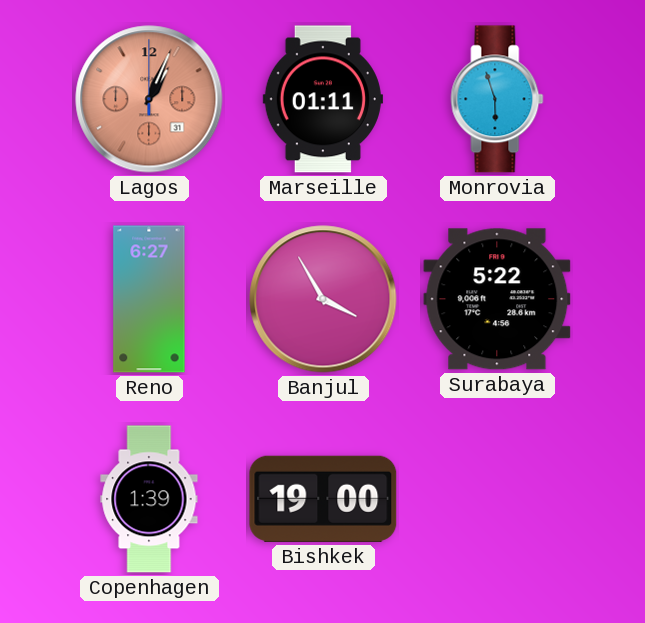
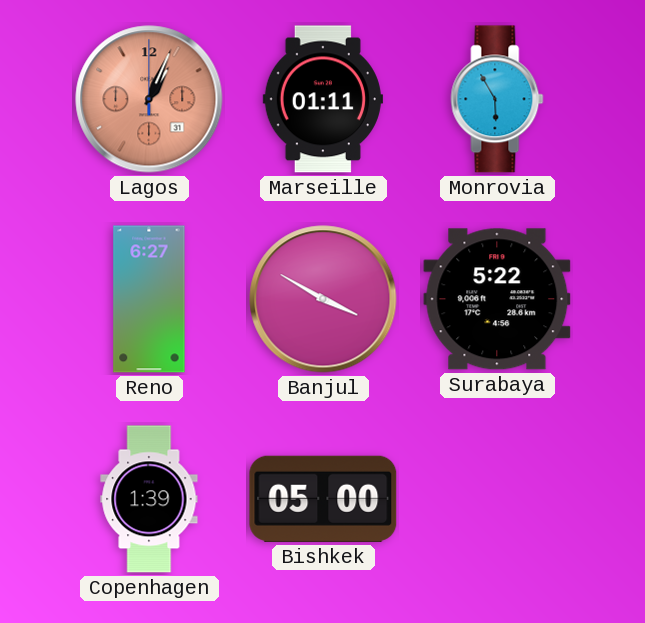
Monrovia: 5:57 -> 5:55
Banjul: 3:55 -> 3:50
Bishkek: 19:00 -> 05:00
